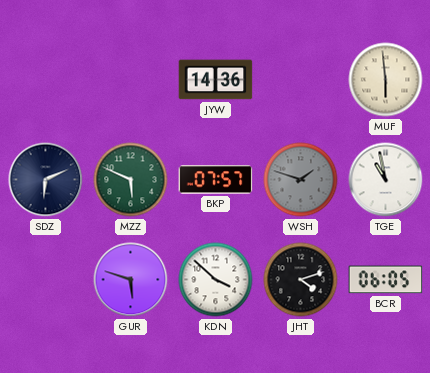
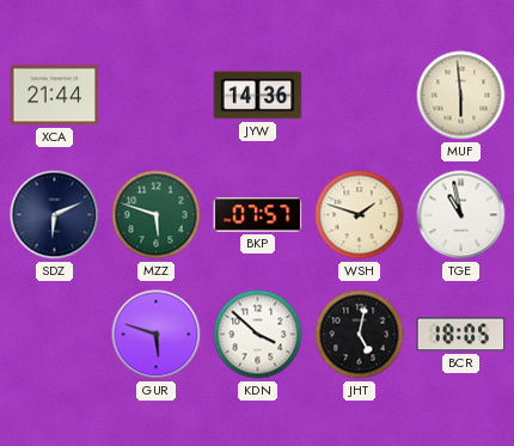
XCA: none -> 21:44
MZZ: 5:49 -> 5:48
WSH dial: grey -> cream
JHT: 4:12 -> 5:02
BCR: 06:05 -> 18:05
